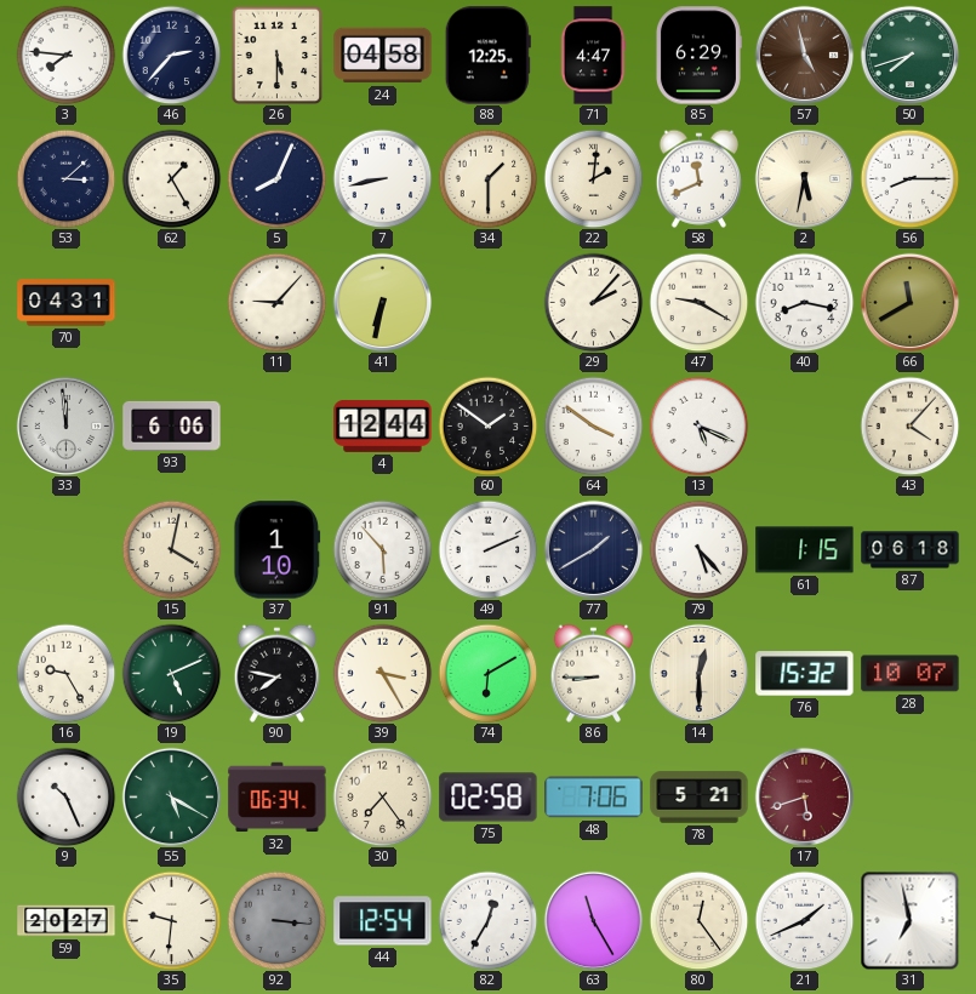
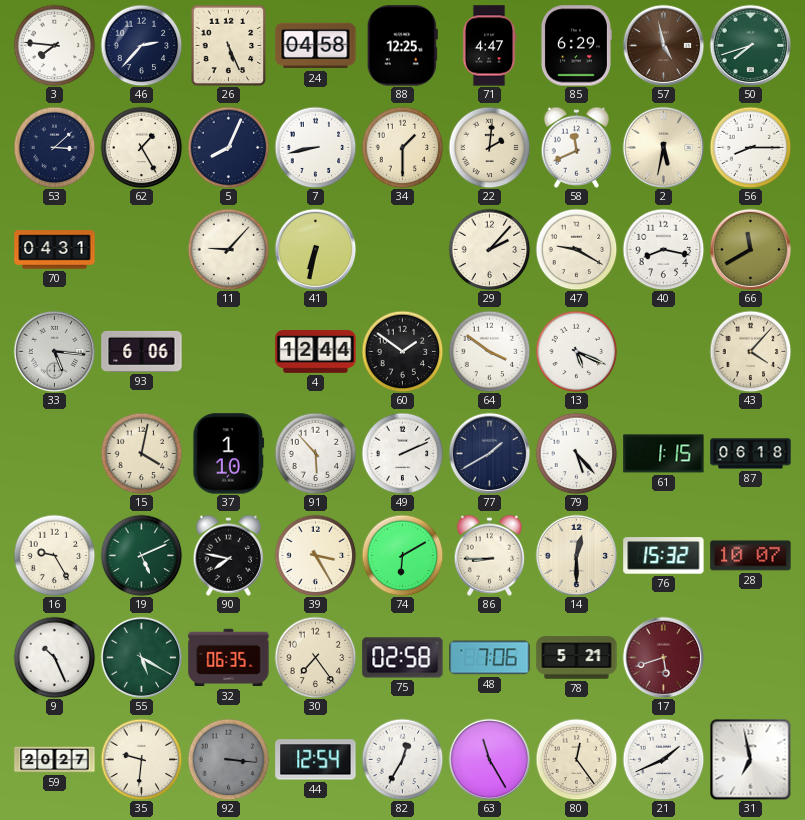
26: 5:30 -> 5:26
33: 11:59 -> 5:16
32: 06:34 -> 06:35
